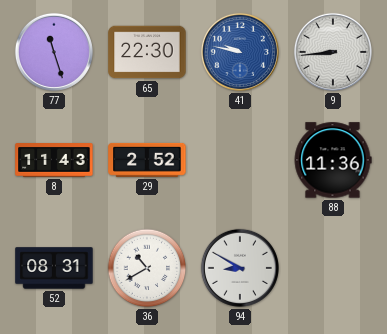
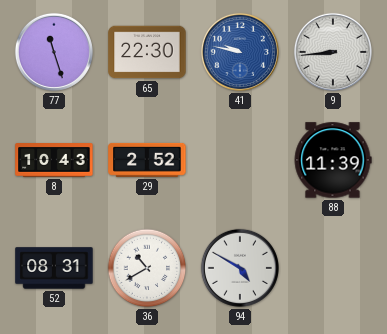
8: 11:43 -> 10:43
88: 11:36 -> 11:39
94: 8:50 -> 4:50
